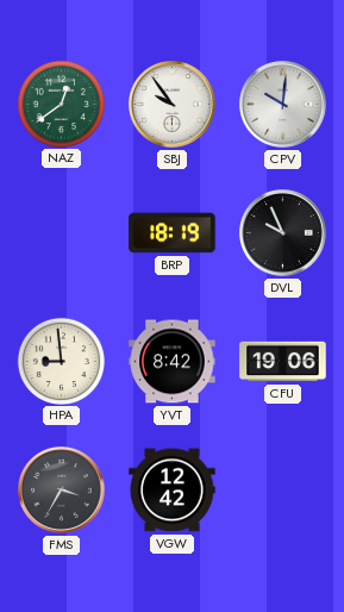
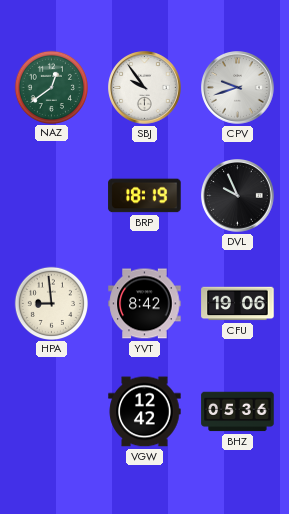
CPV: 10:01 -> 9:42
FMS: 3:35 -> none
BHZ: none -> 05:36
